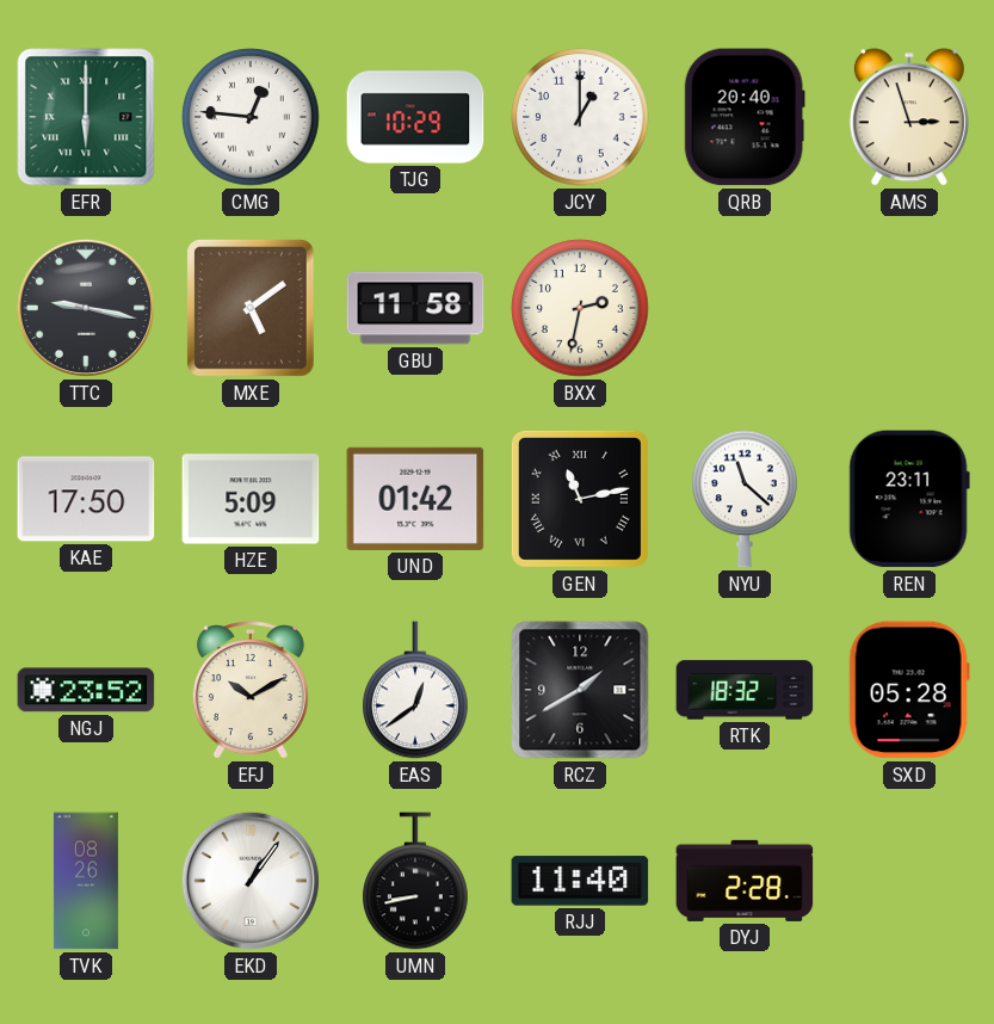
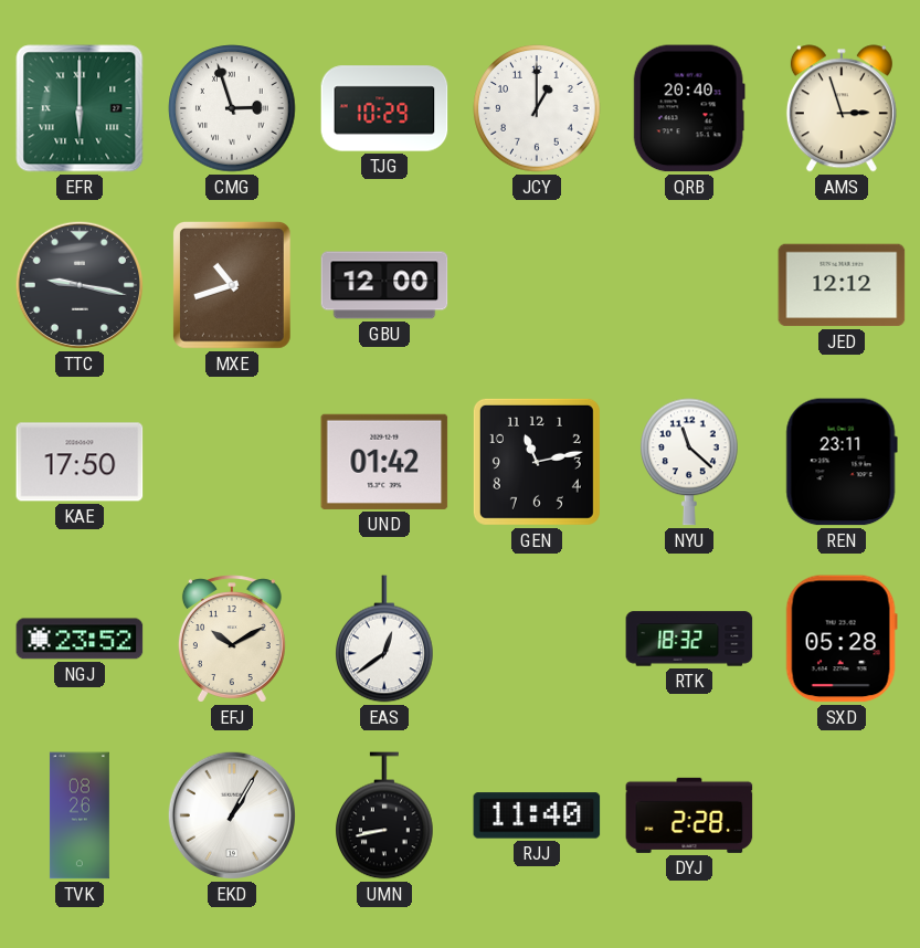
CMG: 12:46 -> 2:57
MXE: 5:09 -> 10:42
GBU: 11:58 -> 12:00
BXX: 2:32 -> none
JED: none -> 12:12
HZE: 5:09 -> none
GEN numerals: Roman -> Arabic
RCZ: 1:40 -> none
EKD: 1:06 -> 1:05
